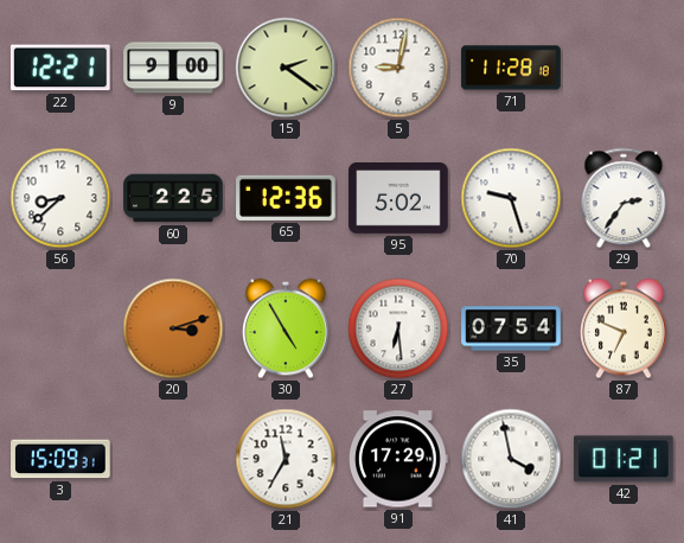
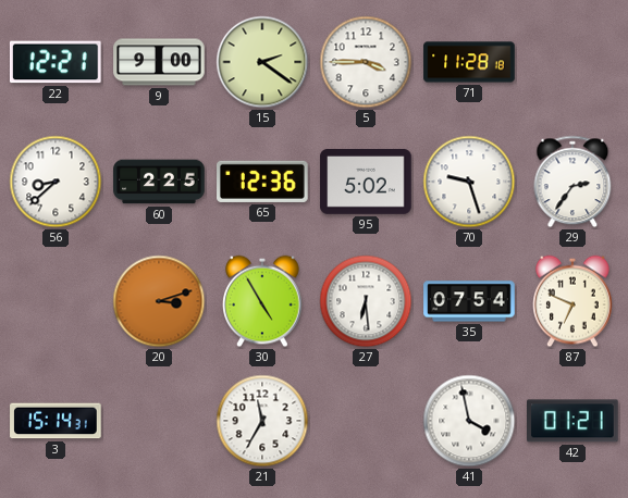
5: 9:02 -> 3:45
3: 15:09 -> 15:14
91: 17:29 -> none
